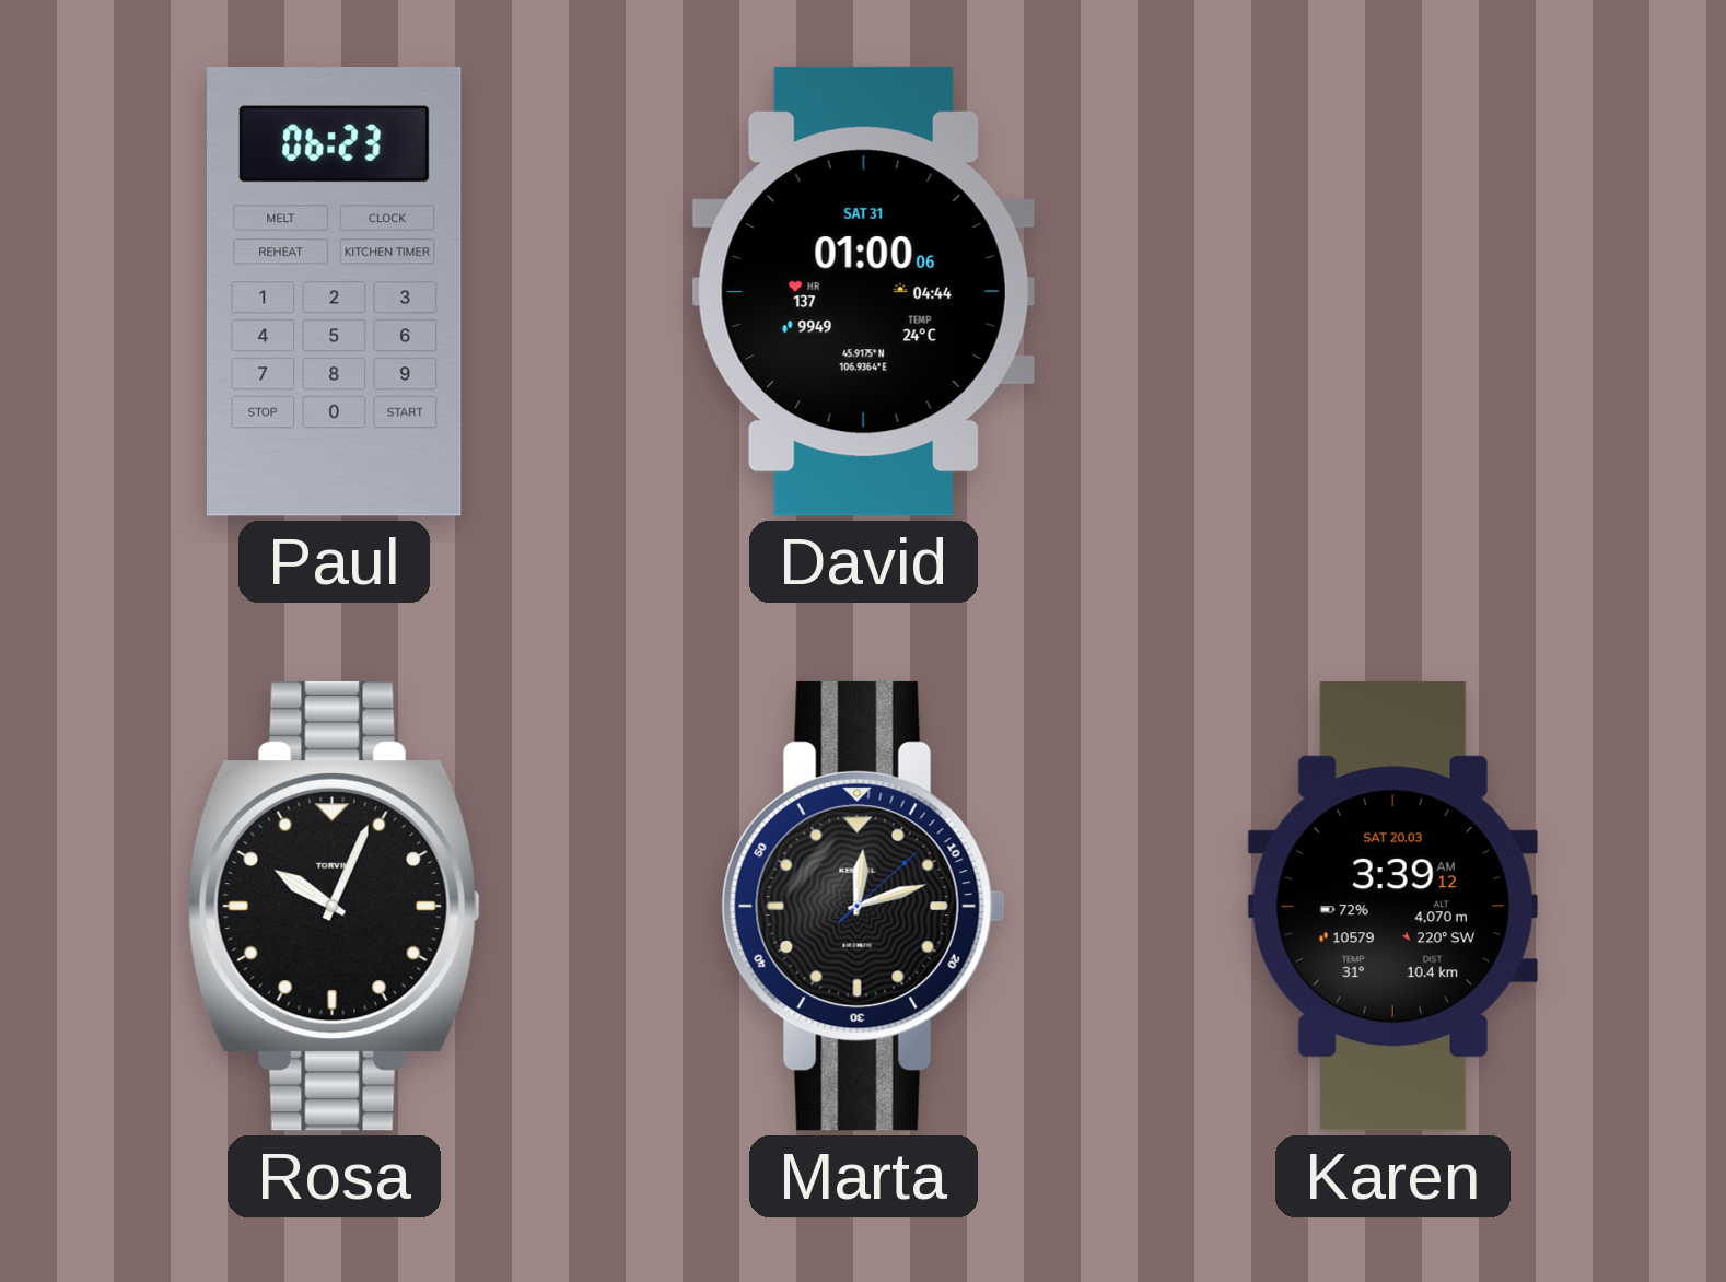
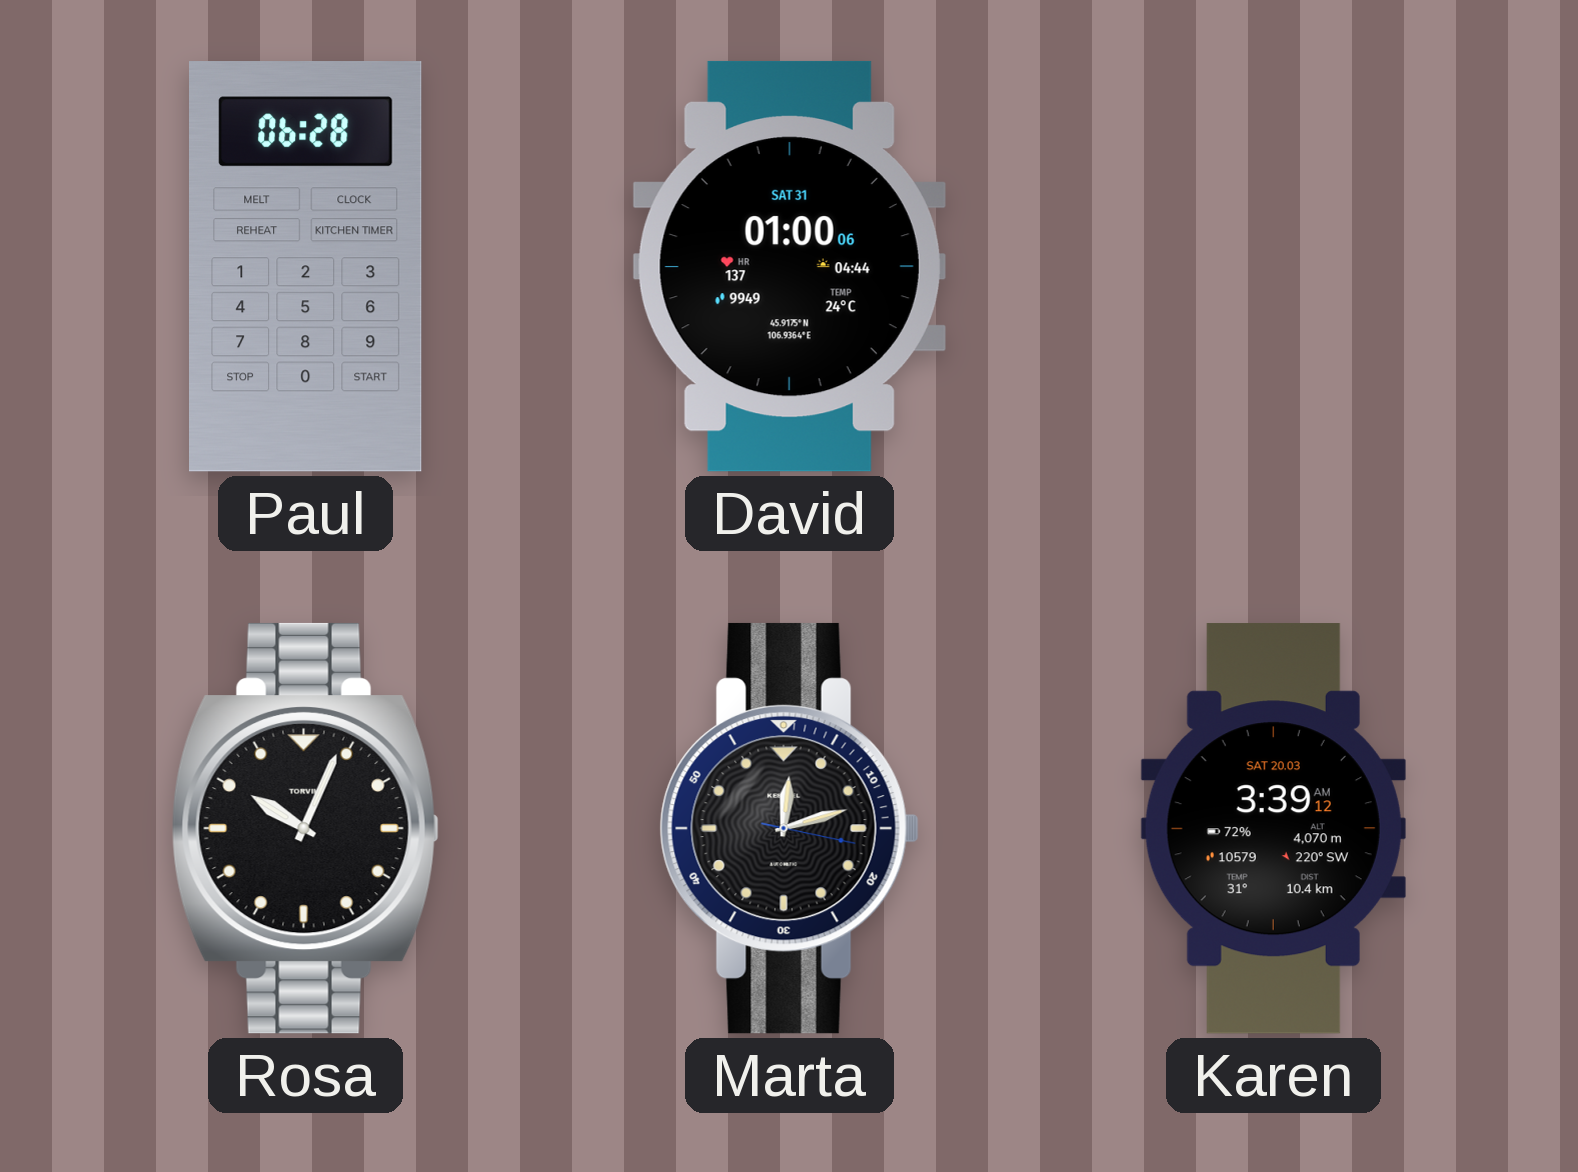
Paul: 06:23 -> 06:28
Marta: 12:12:08 -> 12:12:17
